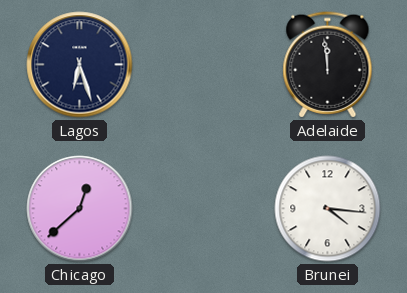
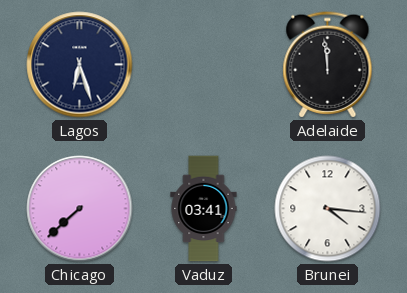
Chicago: 12:38 -> 7:38
Vaduz: none -> 03:41
